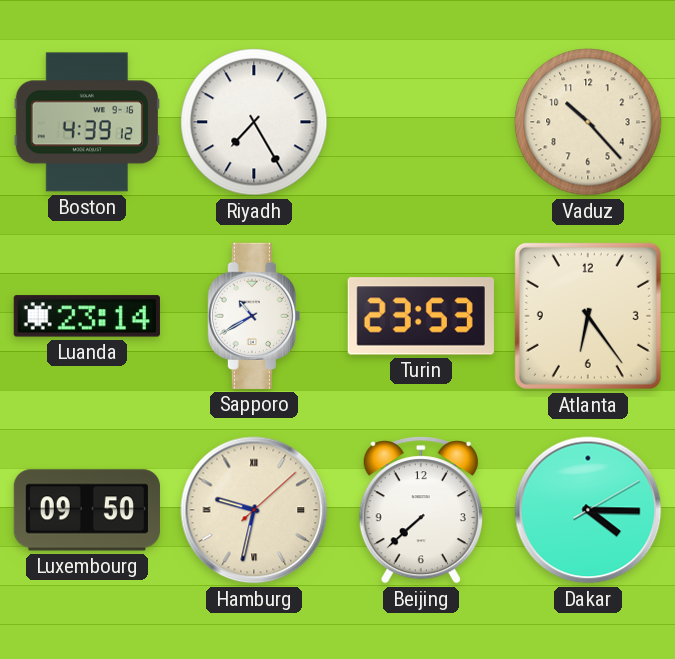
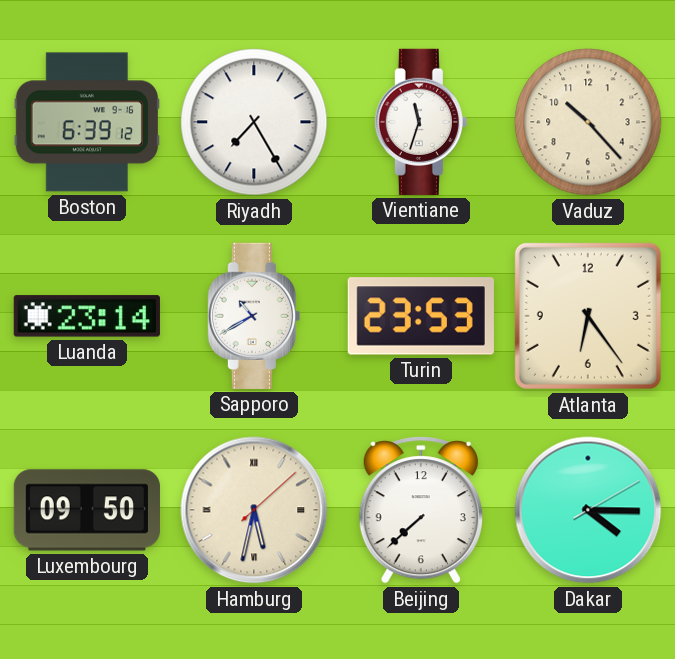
Boston: 4:39 -> 6:39
Vientiane: none -> 11:33
Hamburg: 9:32 -> 5:32
